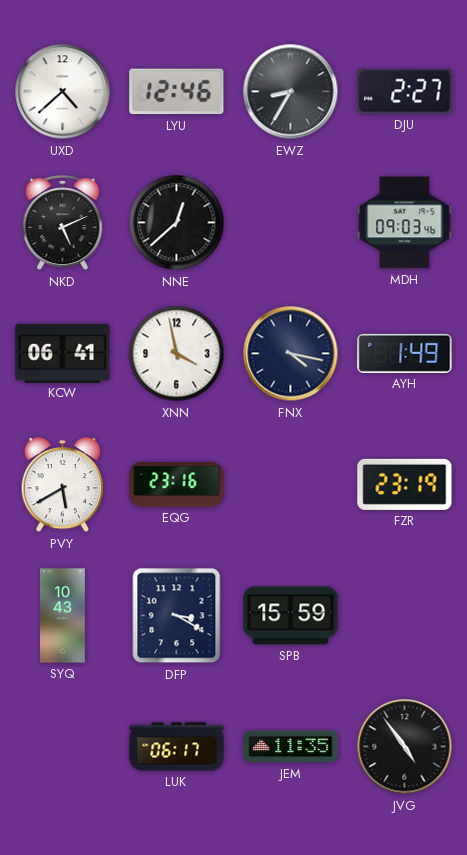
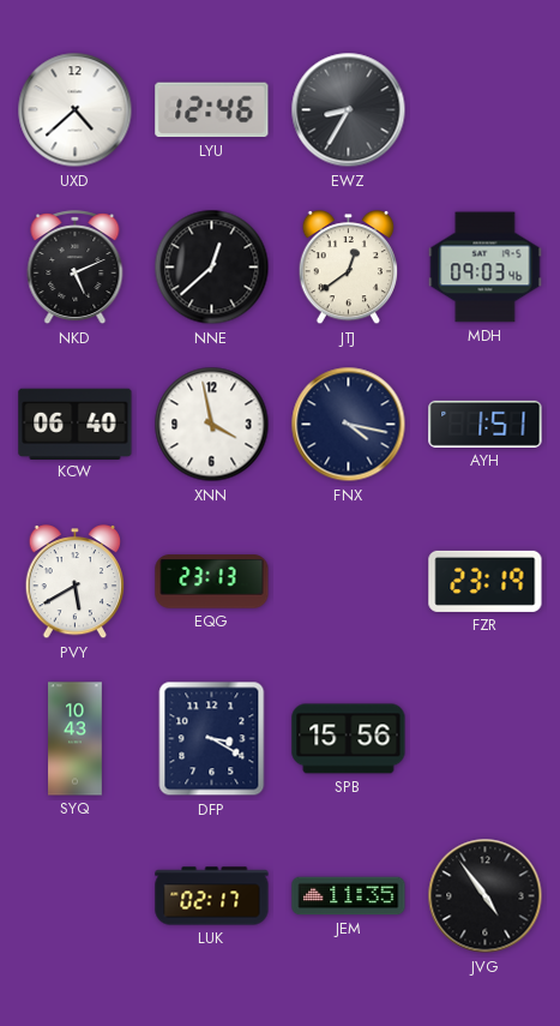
DJU: 2:27 -> none
JTJ: none -> 12:39
KCW: 06:41 -> 06:40
AYH: 1:49 -> 1:51
EQG: 23:16 -> 23:13
SPB: 15:59 -> 15:56
LUK: 06:17 -> 02:17
